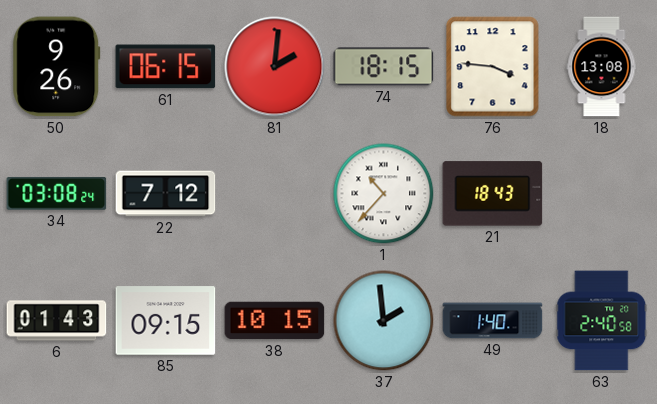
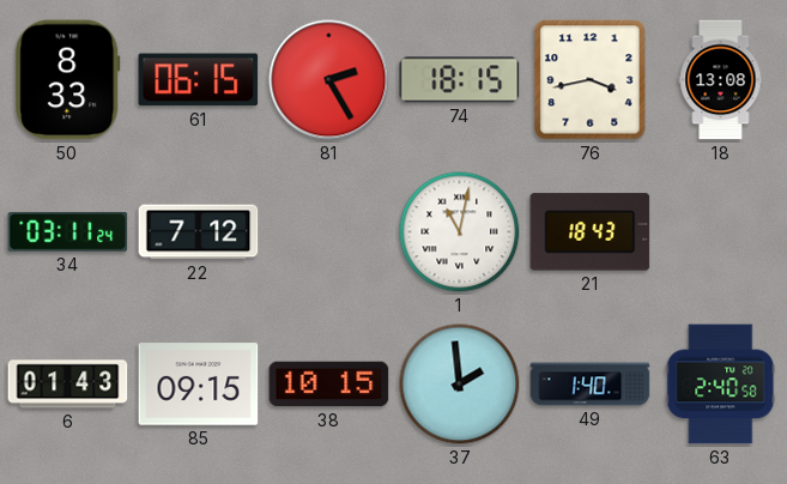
50: 9:26 -> 8:33
81: 2:01 -> 2:25
76: 3:46 -> 3:43
34: 03:08 -> 03:11
1: 10:37 -> 11:02
